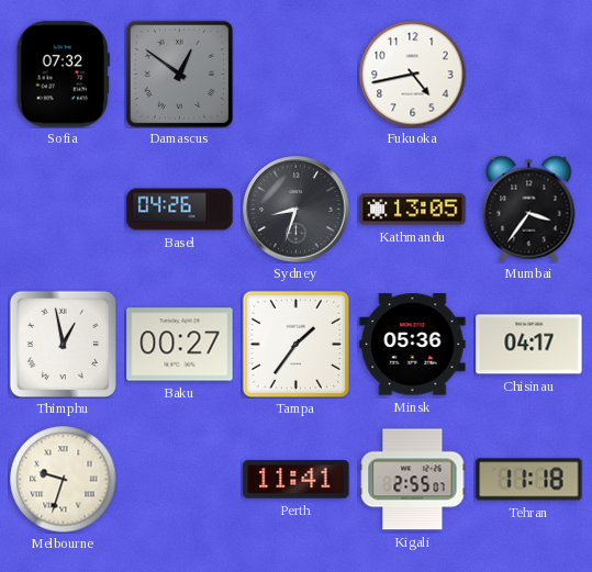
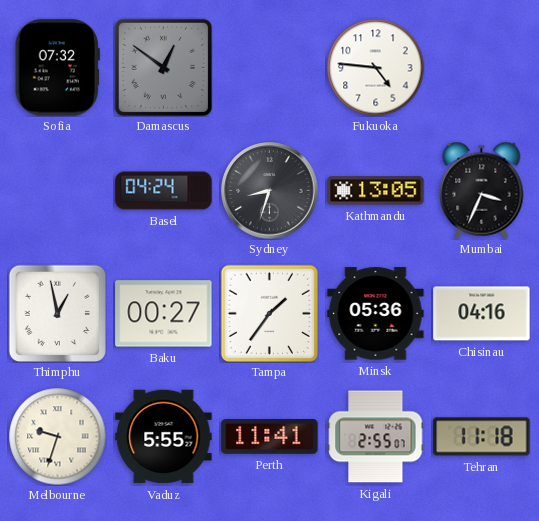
Fukuoka: 4:43 -> 4:46
Basel: 04:26 -> 04:24
Mumbai: 3:36 -> 3:34
Chisinau: 04:17 -> 04:16
Vaduz: none -> 5:55
